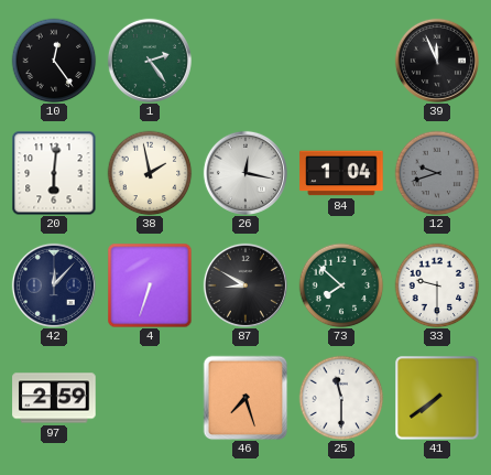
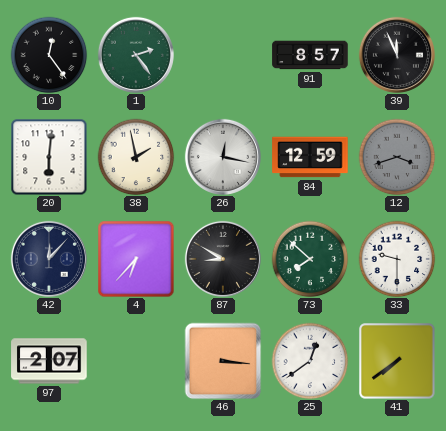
91: none -> 8:57
84: 1:04 -> 12:59
12: 9:42 -> 3:42
4: 6:33 -> 6:37
97: 2:59 -> 2:07
46: 7:27 -> 3:16
25: 11:30 -> 12:39
